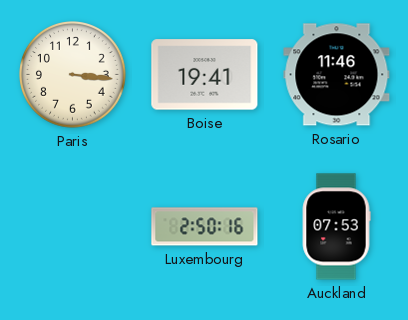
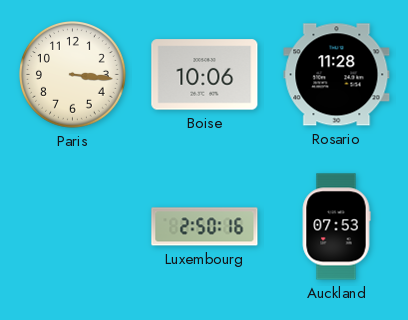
Boise: 19:41 -> 10:06
Rosario: 11:46 -> 11:28
